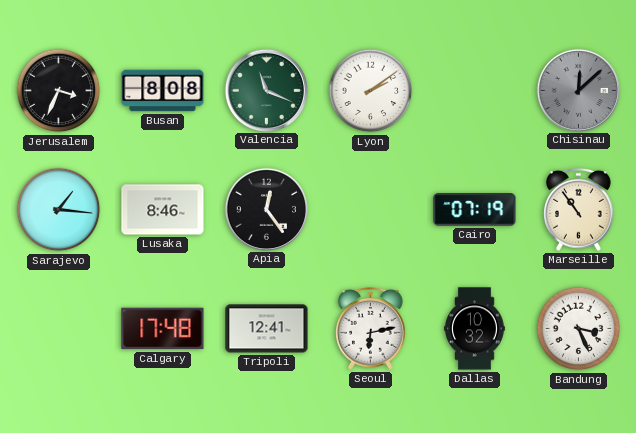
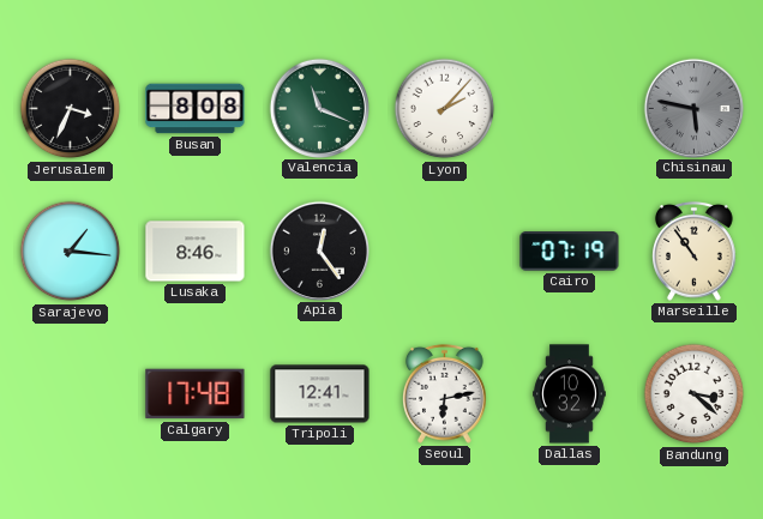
Lyon: 2:09 -> 2:07
Chisinau: 12:08 -> 5:47
Bandung: 3:26 -> 3:22
